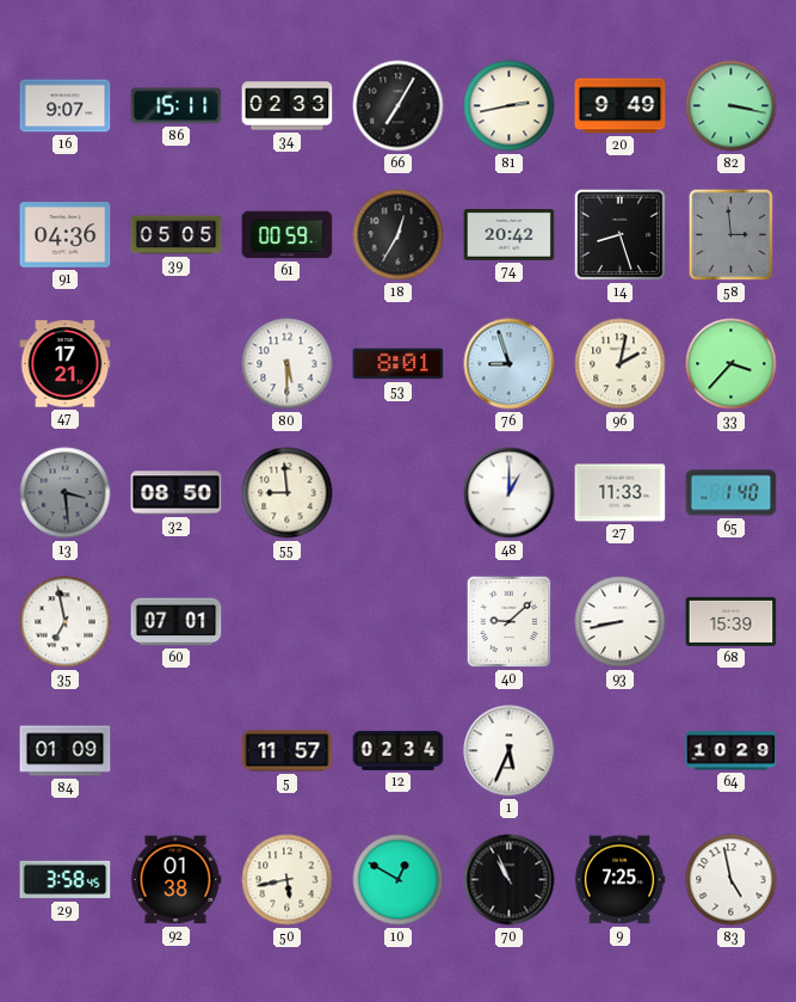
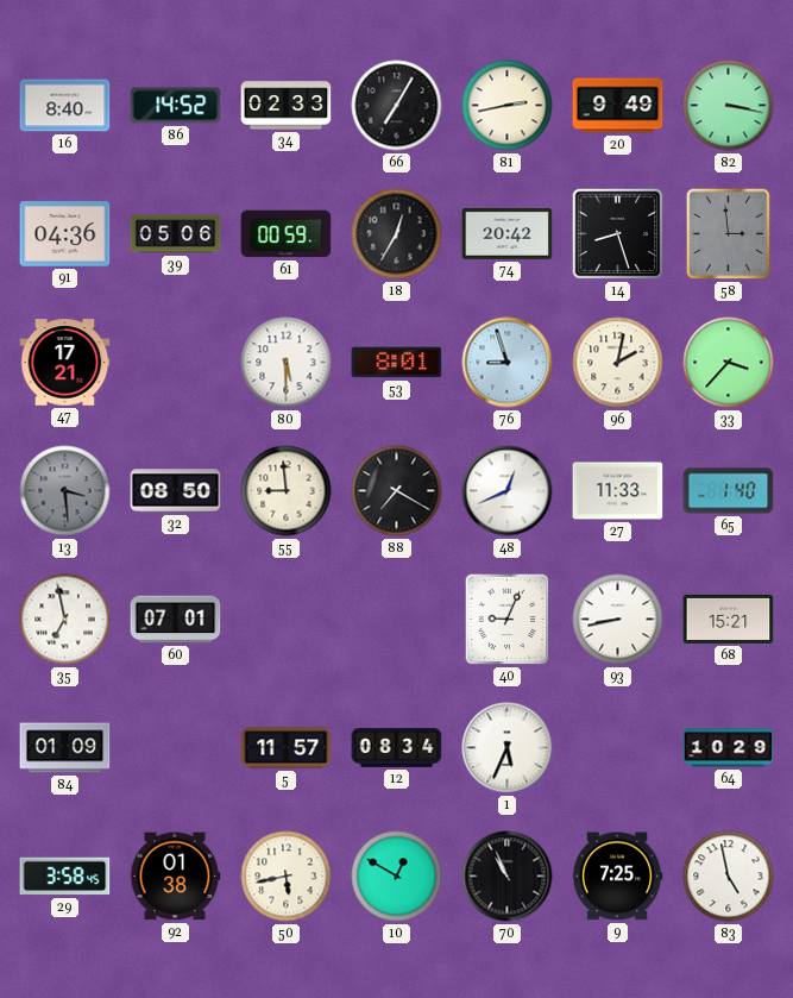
16: 9:07 -> 8:40
86: 15:11 -> 14:52
39: 05:05 -> 05:06
88: none -> 7:20
48: 1:00 -> 12:41
40: 9:08 -> 9:04
68: 15:39 -> 15:21
12: 02:34 -> 08:34
